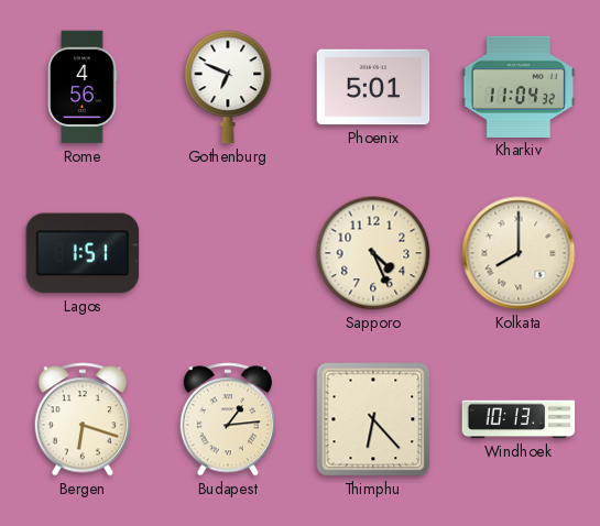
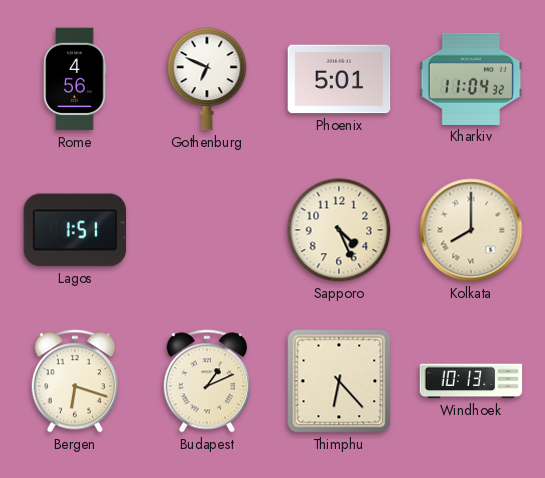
Budapest: 1:14 -> 1:11
